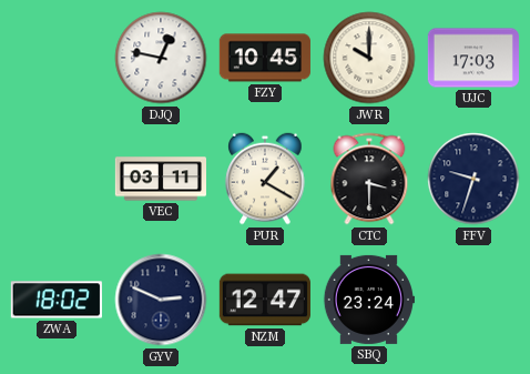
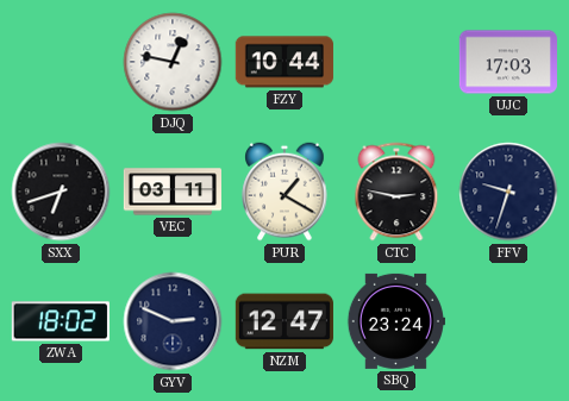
FZY: 10:45 -> 10:44
JWR: 10:00 -> none
SXX: none -> 6:42
CTC: 3:30 -> 2:47
